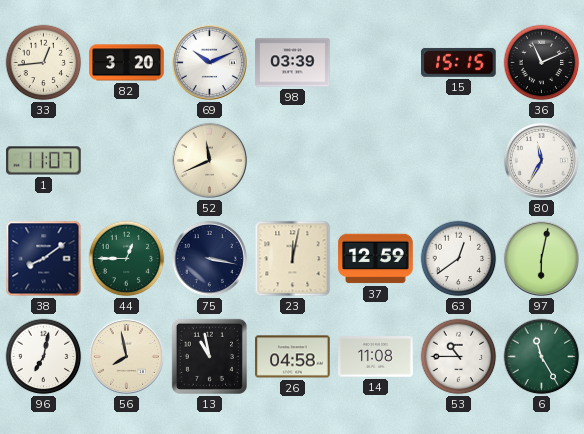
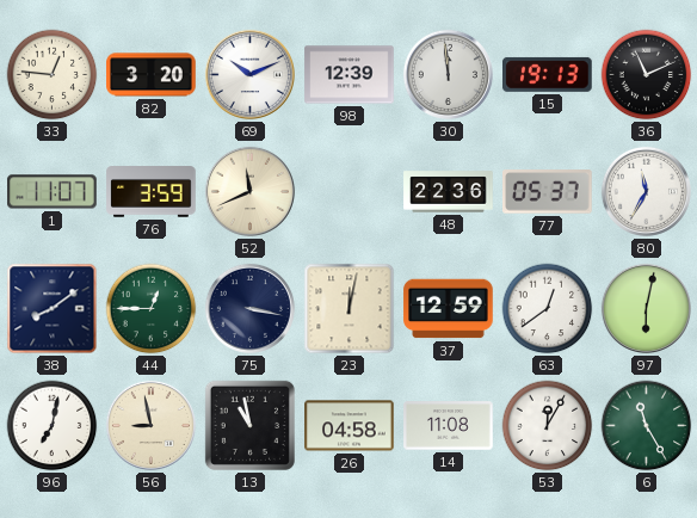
33: 12:44 -> 12:46
98: 03:39 -> 12:39
30: none -> 11:59
15: 15:15 -> 19:13
76: none -> 3:59
48: none -> 22:36
77: none -> 05:37
56: 7:58 -> 8:58
53: 10:45 -> 12:05
